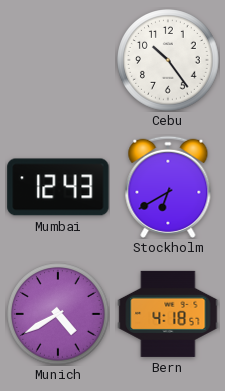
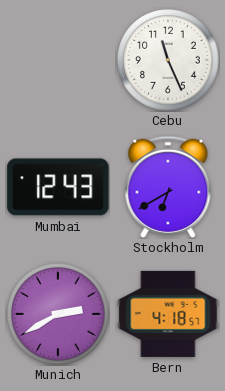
Cebu: 10:24 -> 11:26
Munich: 4:40 -> 2:40
